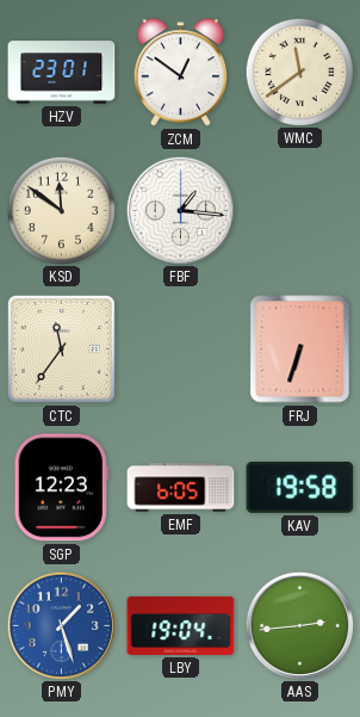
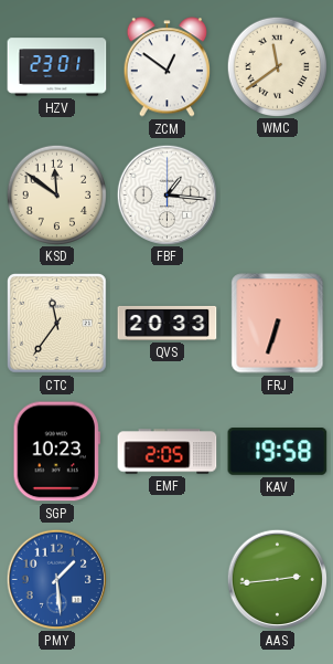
QVS: none -> 20:33
SGP: 12:23 -> 10:23
EMF: 6:05 -> 2:05
PMY: 1:27 -> 1:29
LBY: 19:04 -> none
